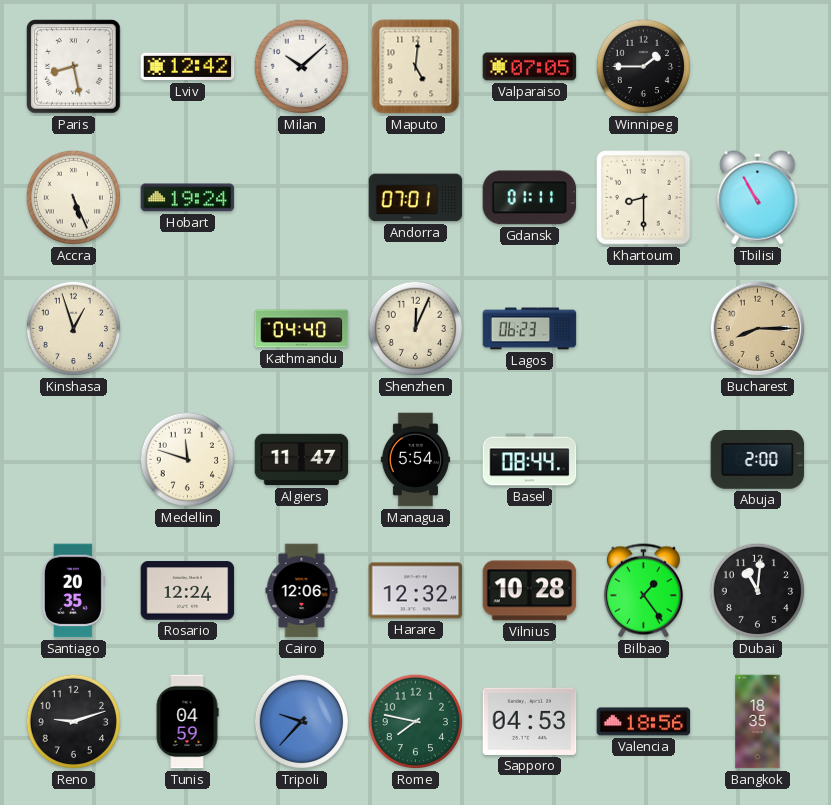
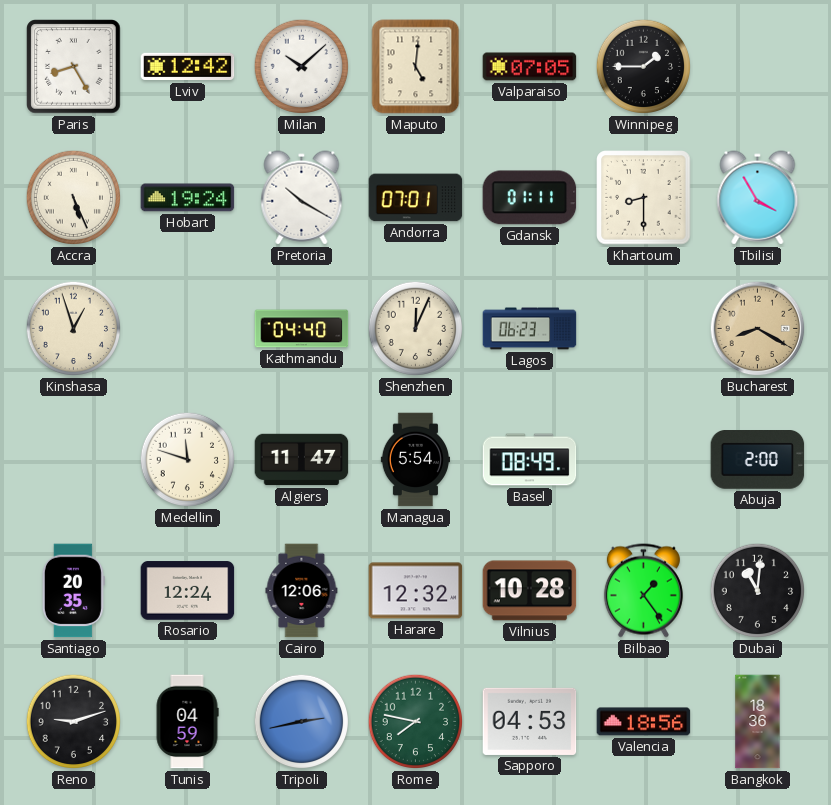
Paris: 8:28 -> 8:25
Pretoria: none -> 10:20
Tbilisi: 10:55 -> 3:55
Bucharest: 8:15 -> 8:20
Basel: 08:44 -> 08:49
Tripoli: 9:37 -> 2:43
Bangkok: 18:35 -> 18:36
